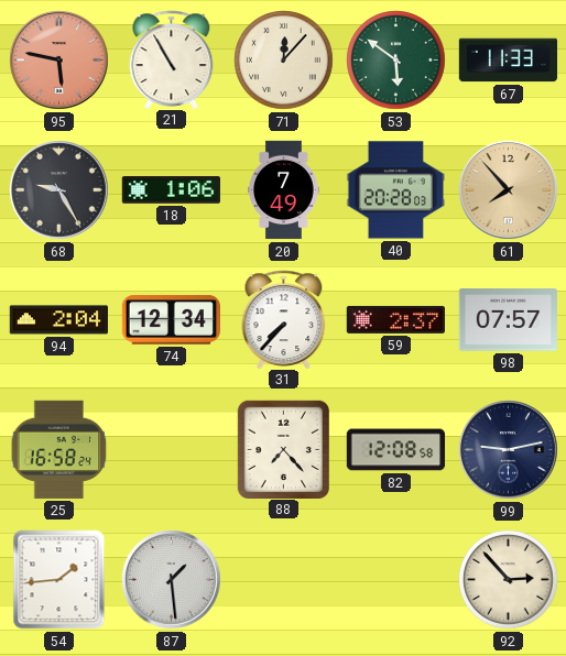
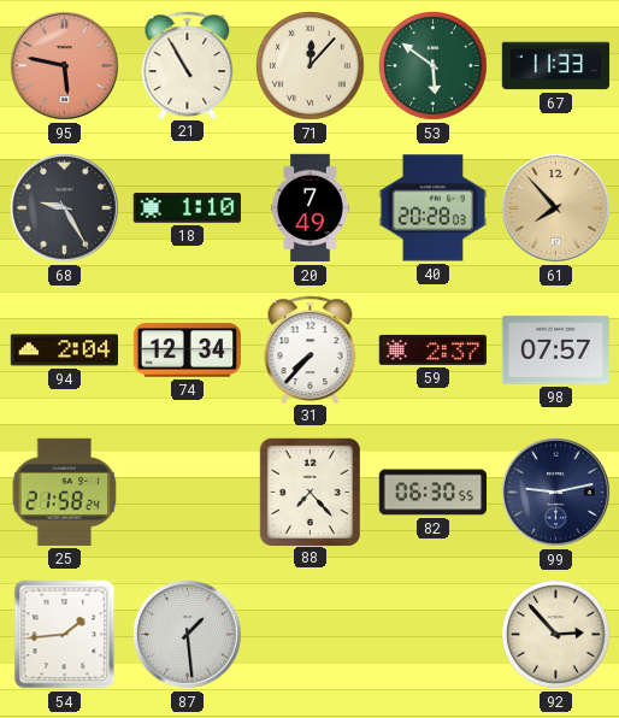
18: 1:06 -> 1:10
25: 16:58 -> 21:58
82: 12:08 -> 06:30
